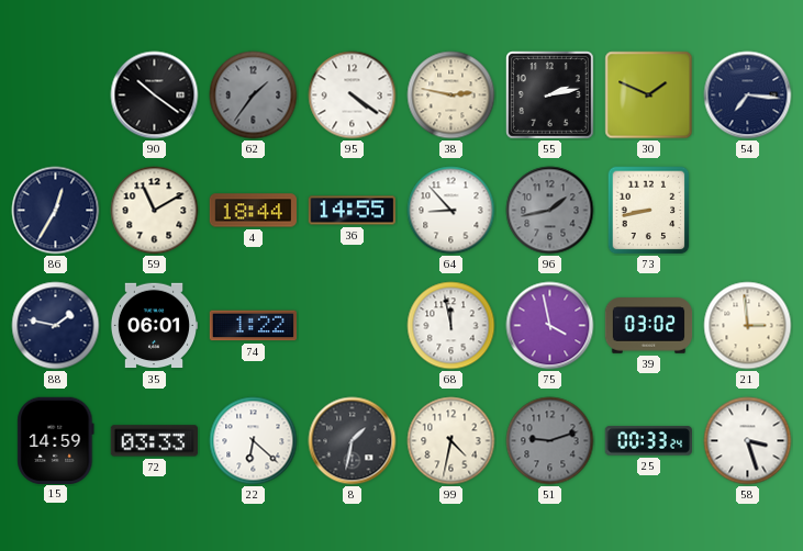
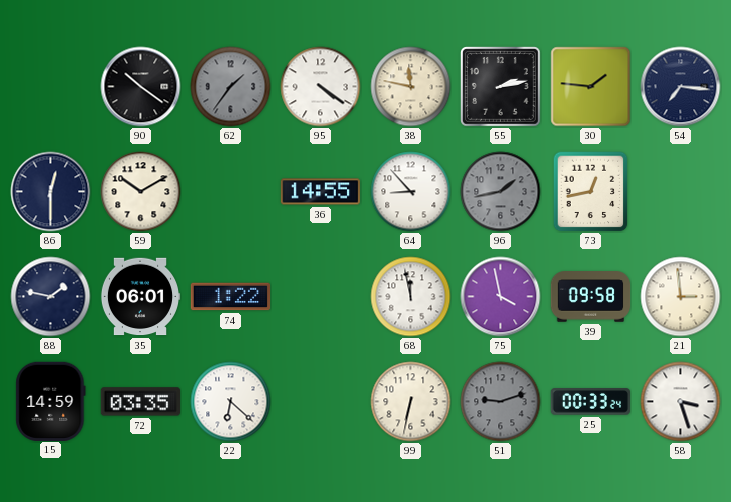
38: 2:47 -> 11:47
30: 1:49 -> 1:46
86: 12:35 -> 12:30
59: 11:10 -> 10:10
4: 18:44 -> none
73: 8:43 -> 12:43
39: 03:02 -> 09:58
72: 03:33 -> 03:35
8: 1:32 -> none
99: 4:32 -> 6:32
